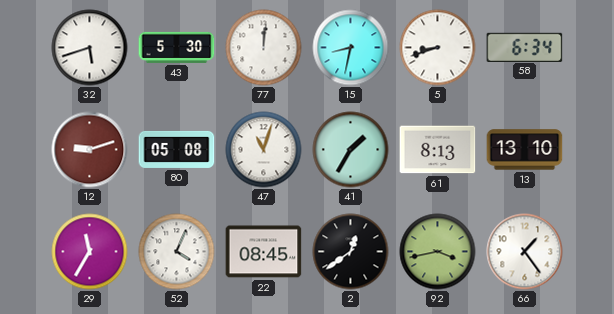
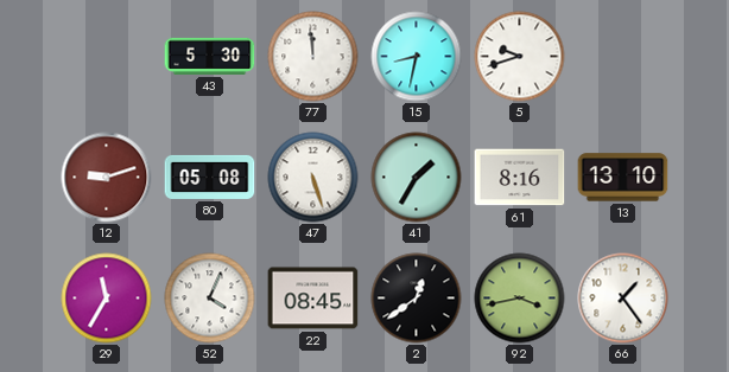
32: 5:42 -> none
77: 12:01 -> 11:59
5: 8:42 -> 9:42
58: 6:34 -> none
47: 11:03 -> 5:27
61: 8:13 -> 8:16
